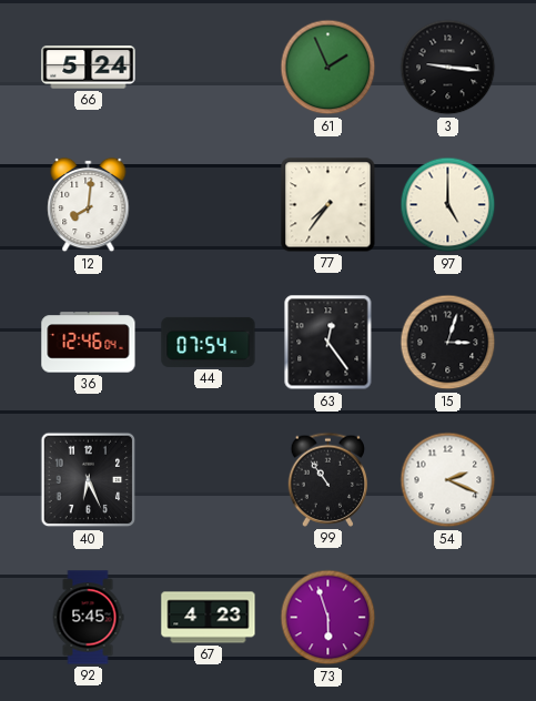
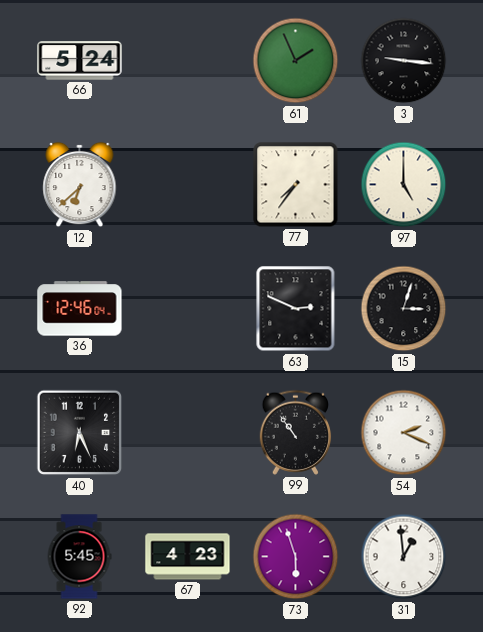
12: 8:01 -> 6:38
44: 07:54 -> none
63: 12:24 -> 2:49
31: none -> 12:59
